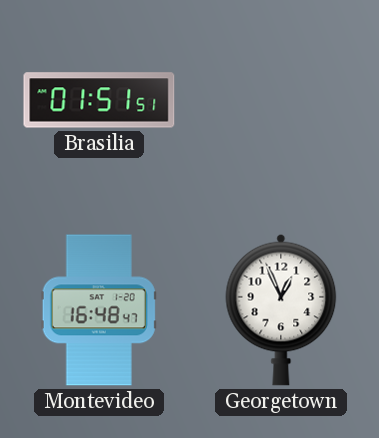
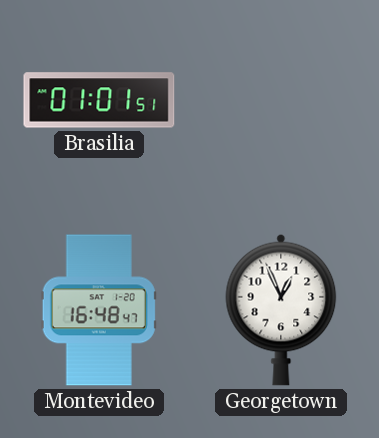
Brasilia: 01:51 -> 01:01
